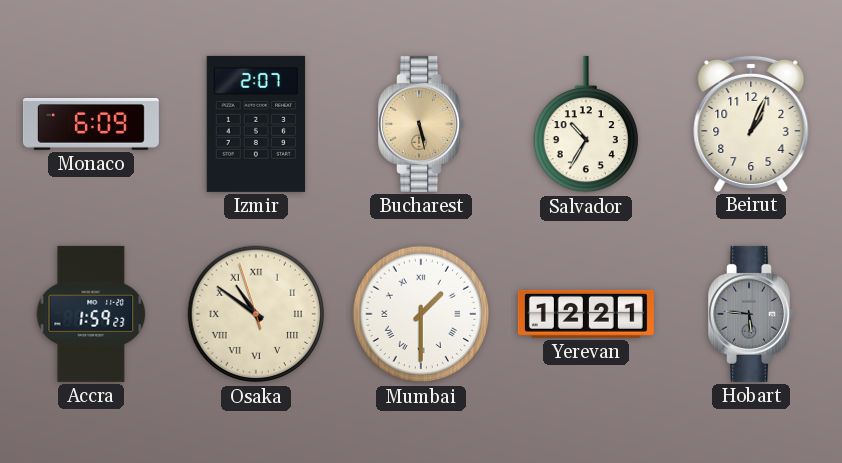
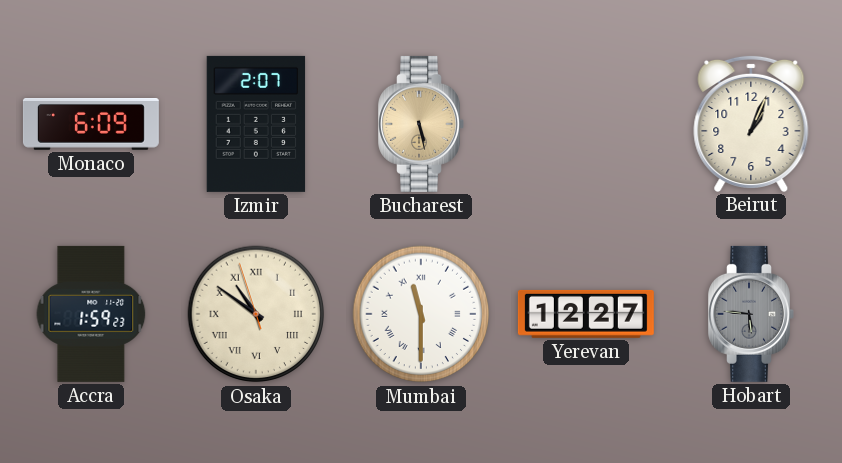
Salvador: 10:35 -> none
Mumbai: 1:30 -> 11:30
Yerevan: 12:21 -> 12:27
